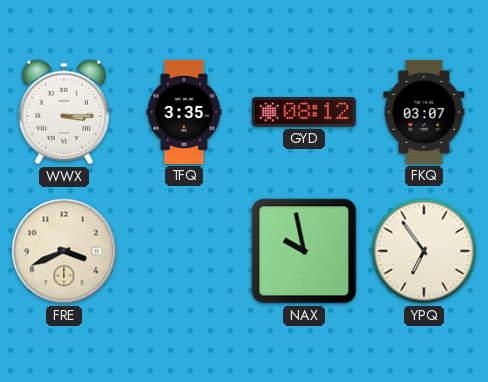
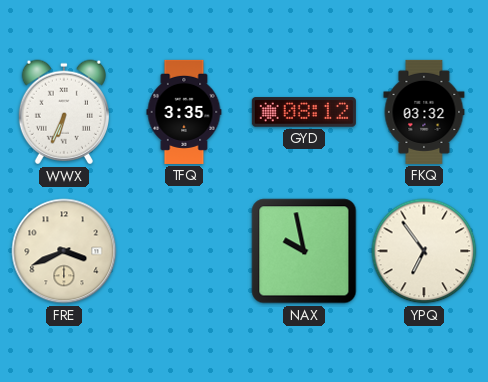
WWX: 3:15 -> 6:34
FKQ: 03:07 -> 03:32
